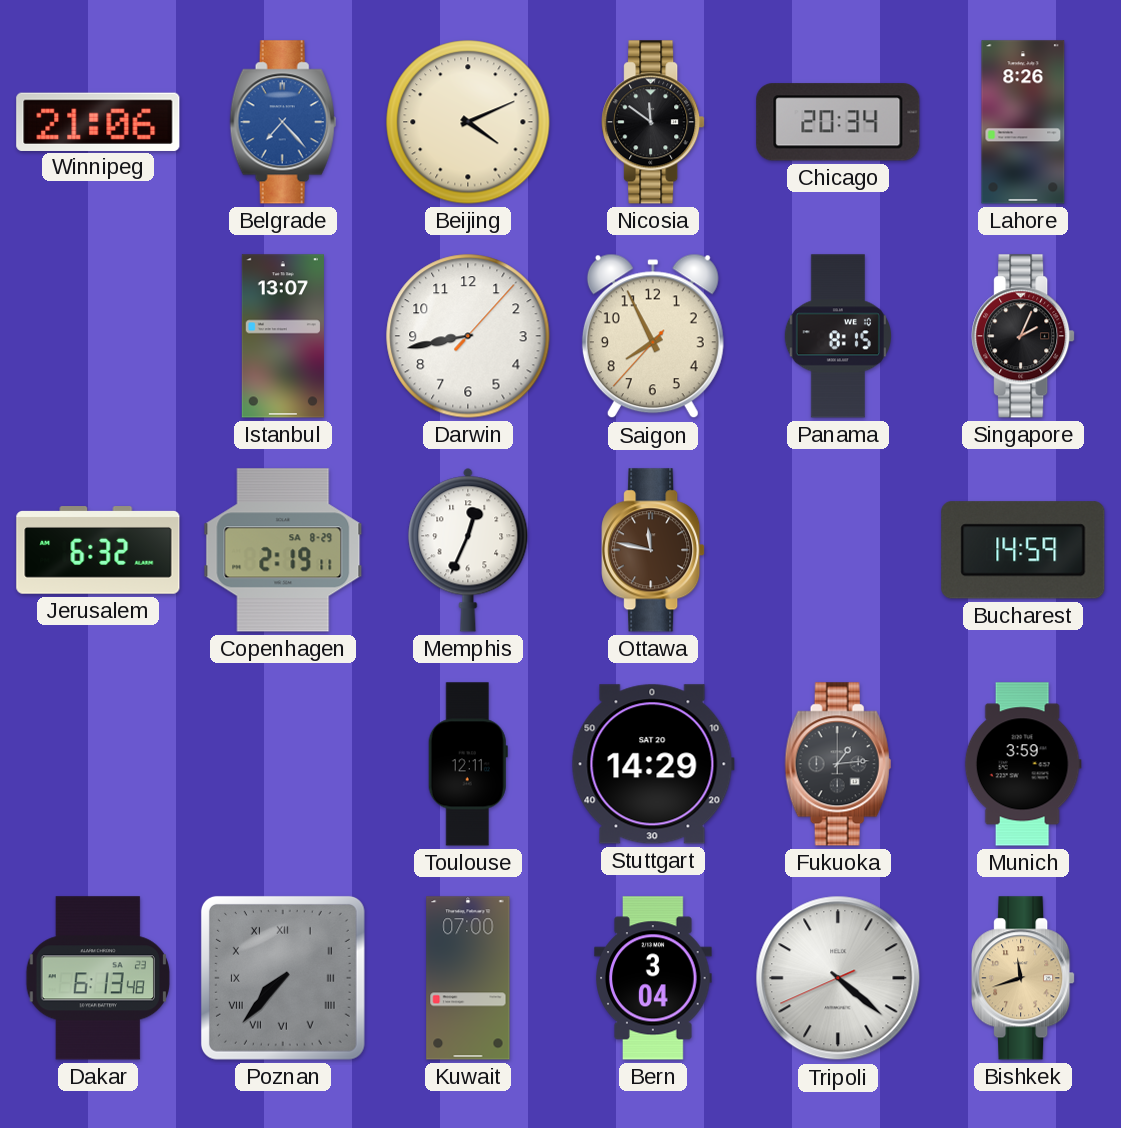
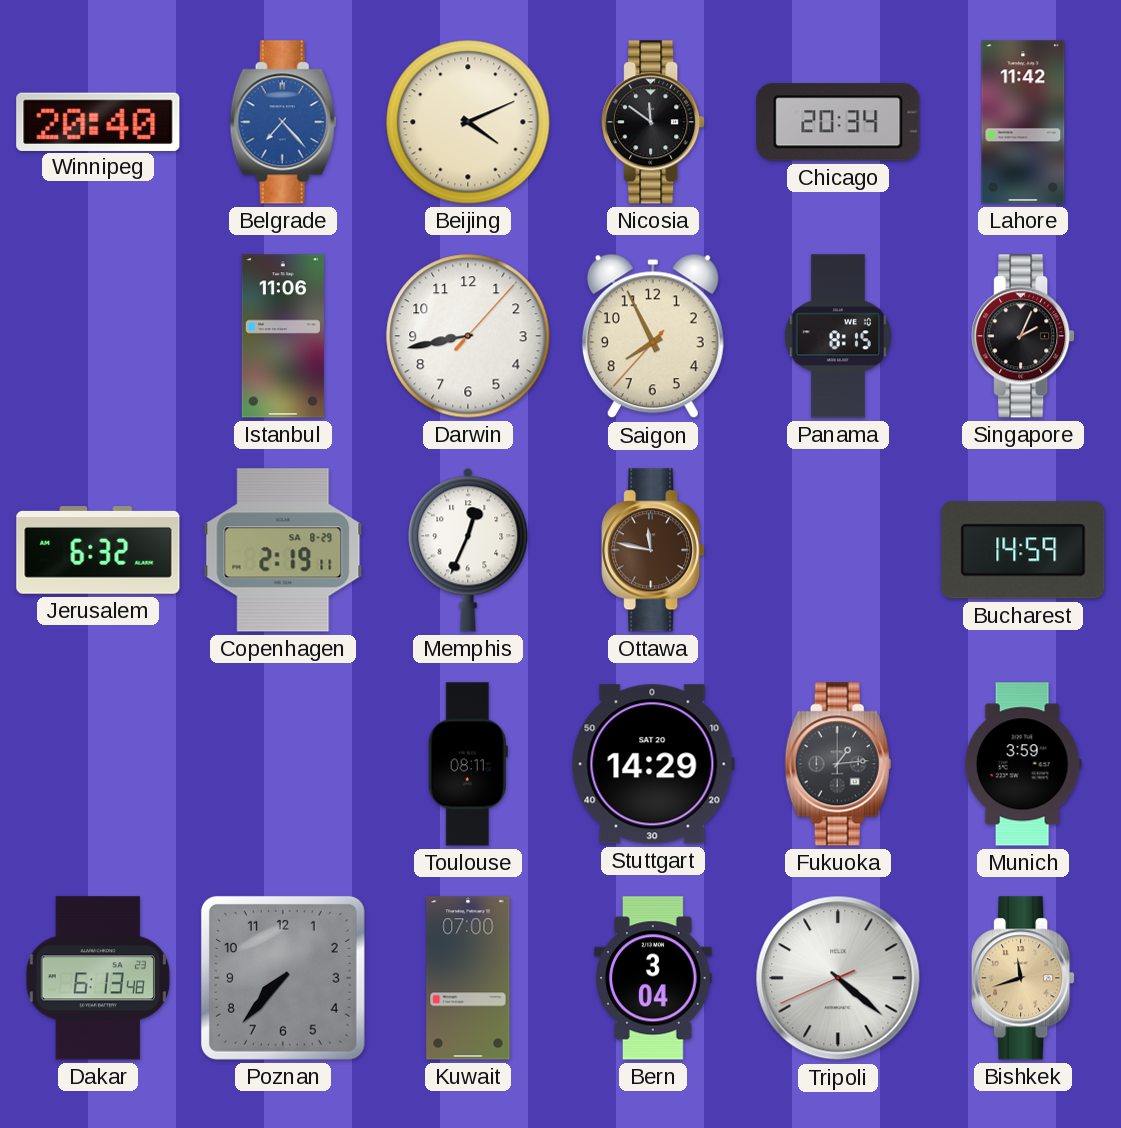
Winnipeg: 21:06 -> 20:40
Lahore: 8:26 -> 11:42
Istanbul: 13:07 -> 11:06
Toulouse: 12:11 -> 08:11
Poznan numerals: Roman -> Arabic
